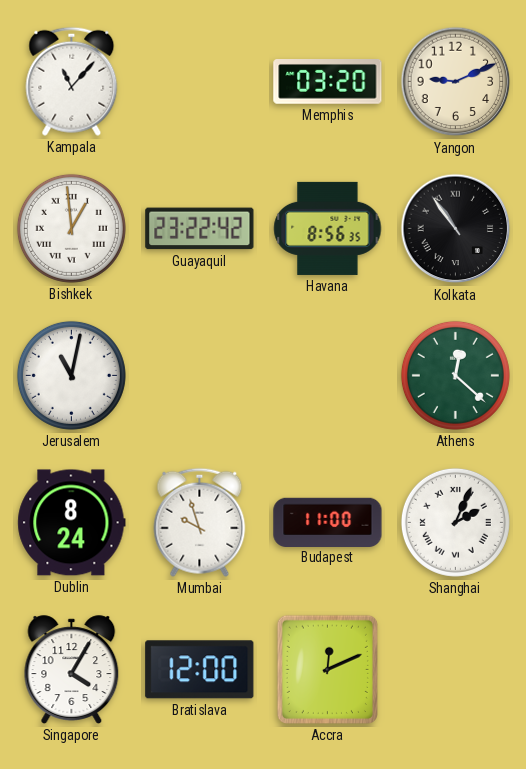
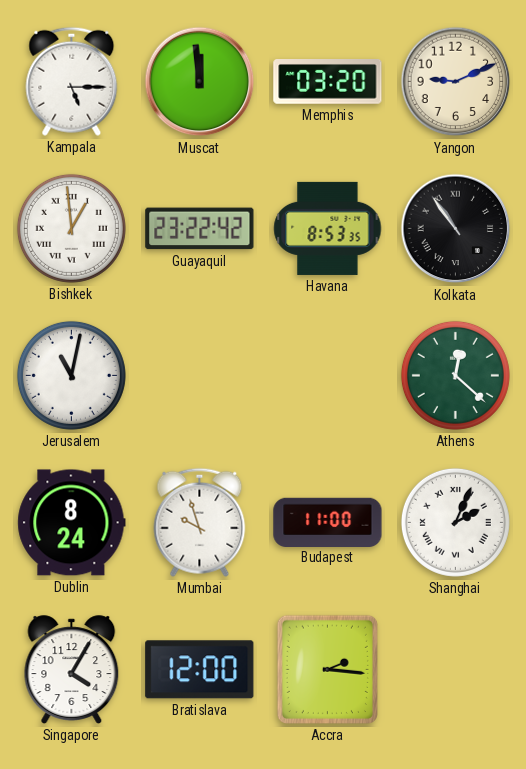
Kampala: 11:07 -> 5:15
Muscat: none -> 11:59
Havana: 8:56 -> 8:53
Accra: 12:11 -> 2:16
